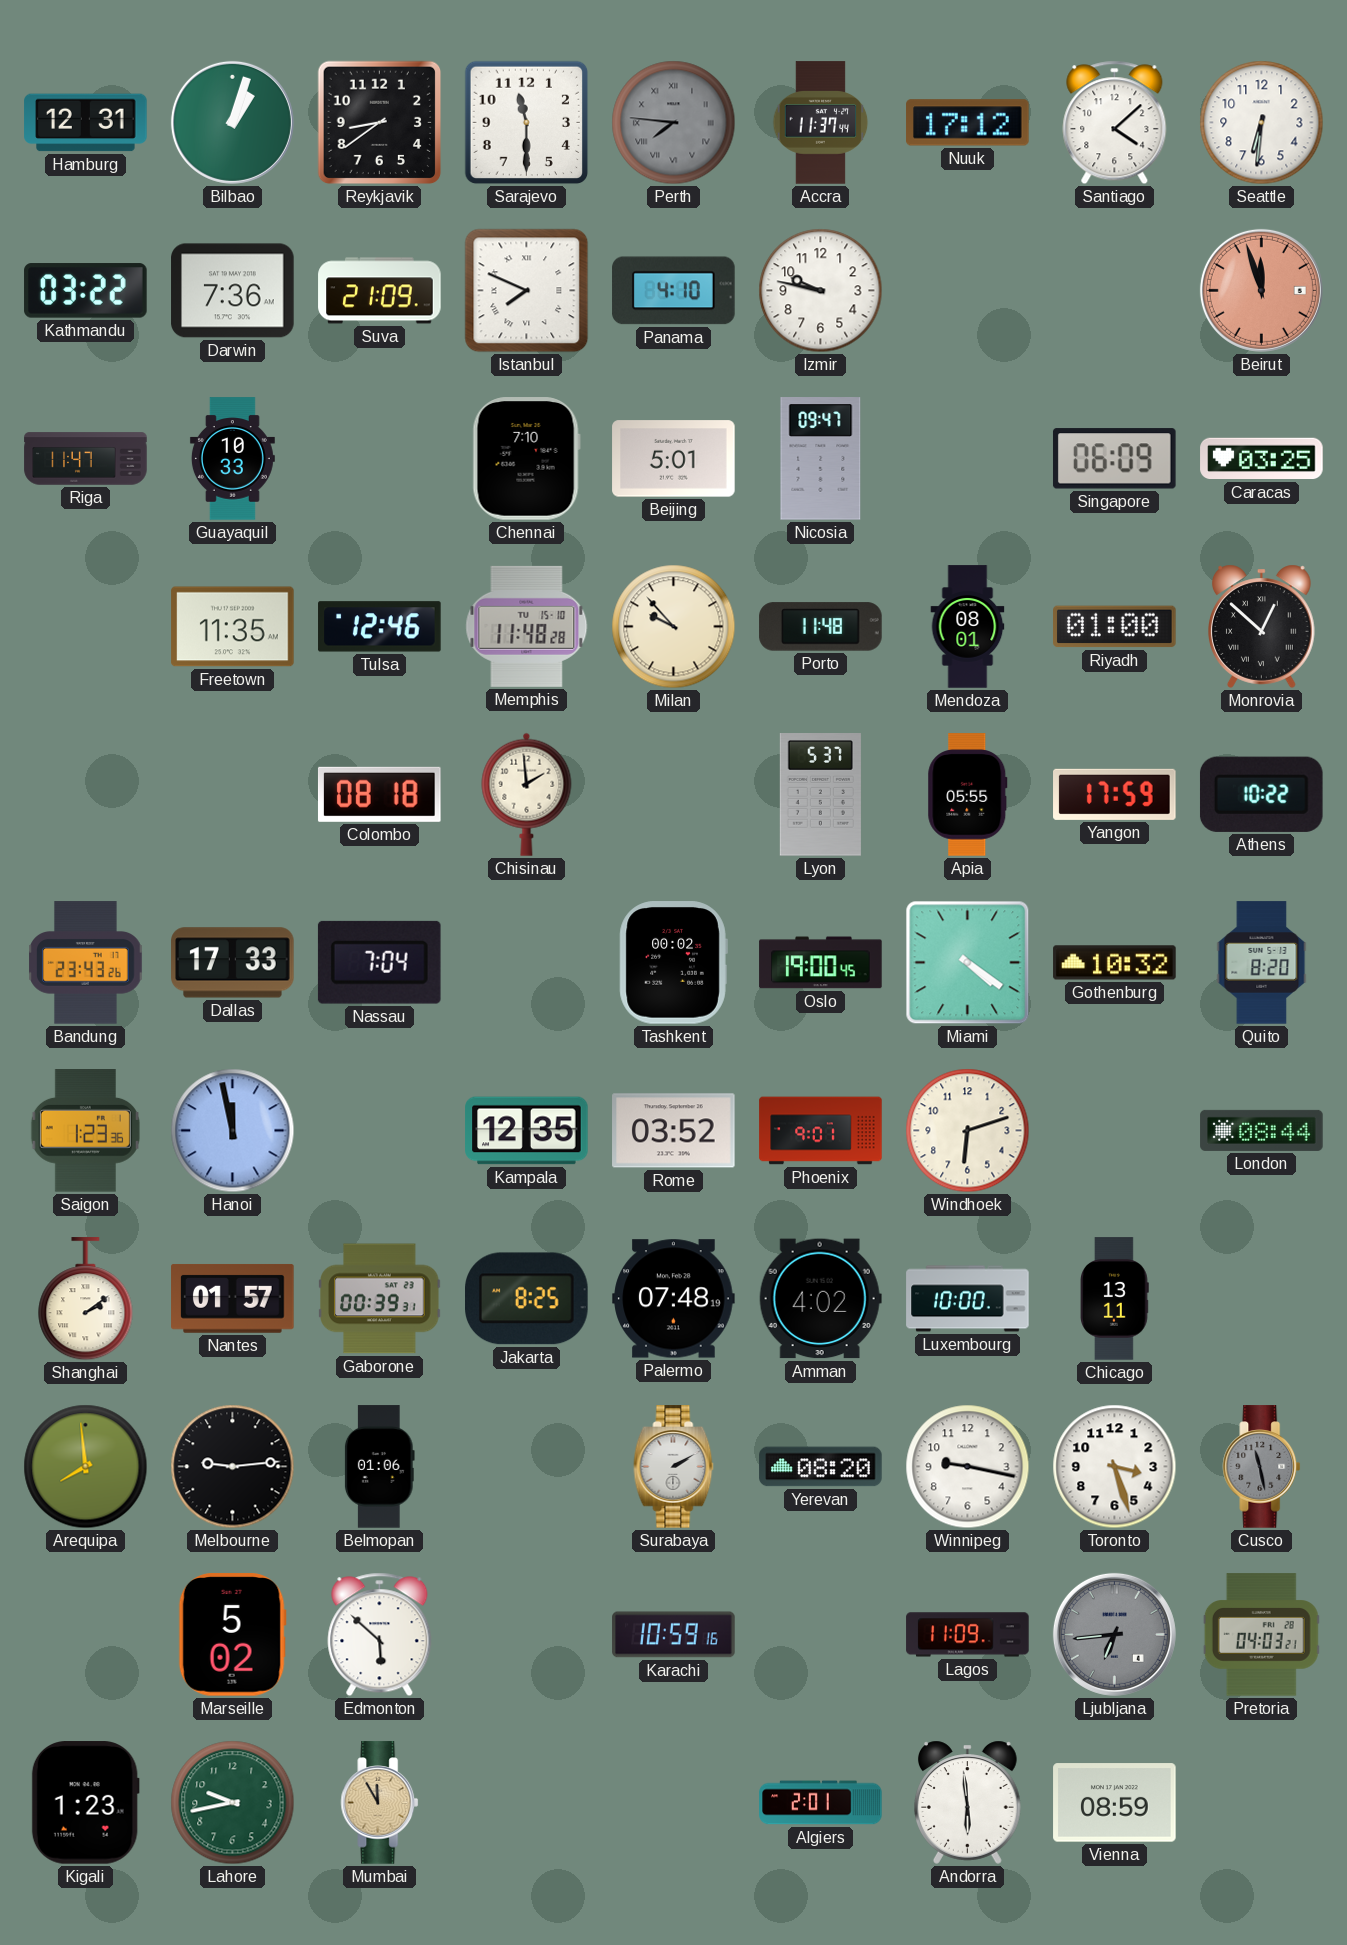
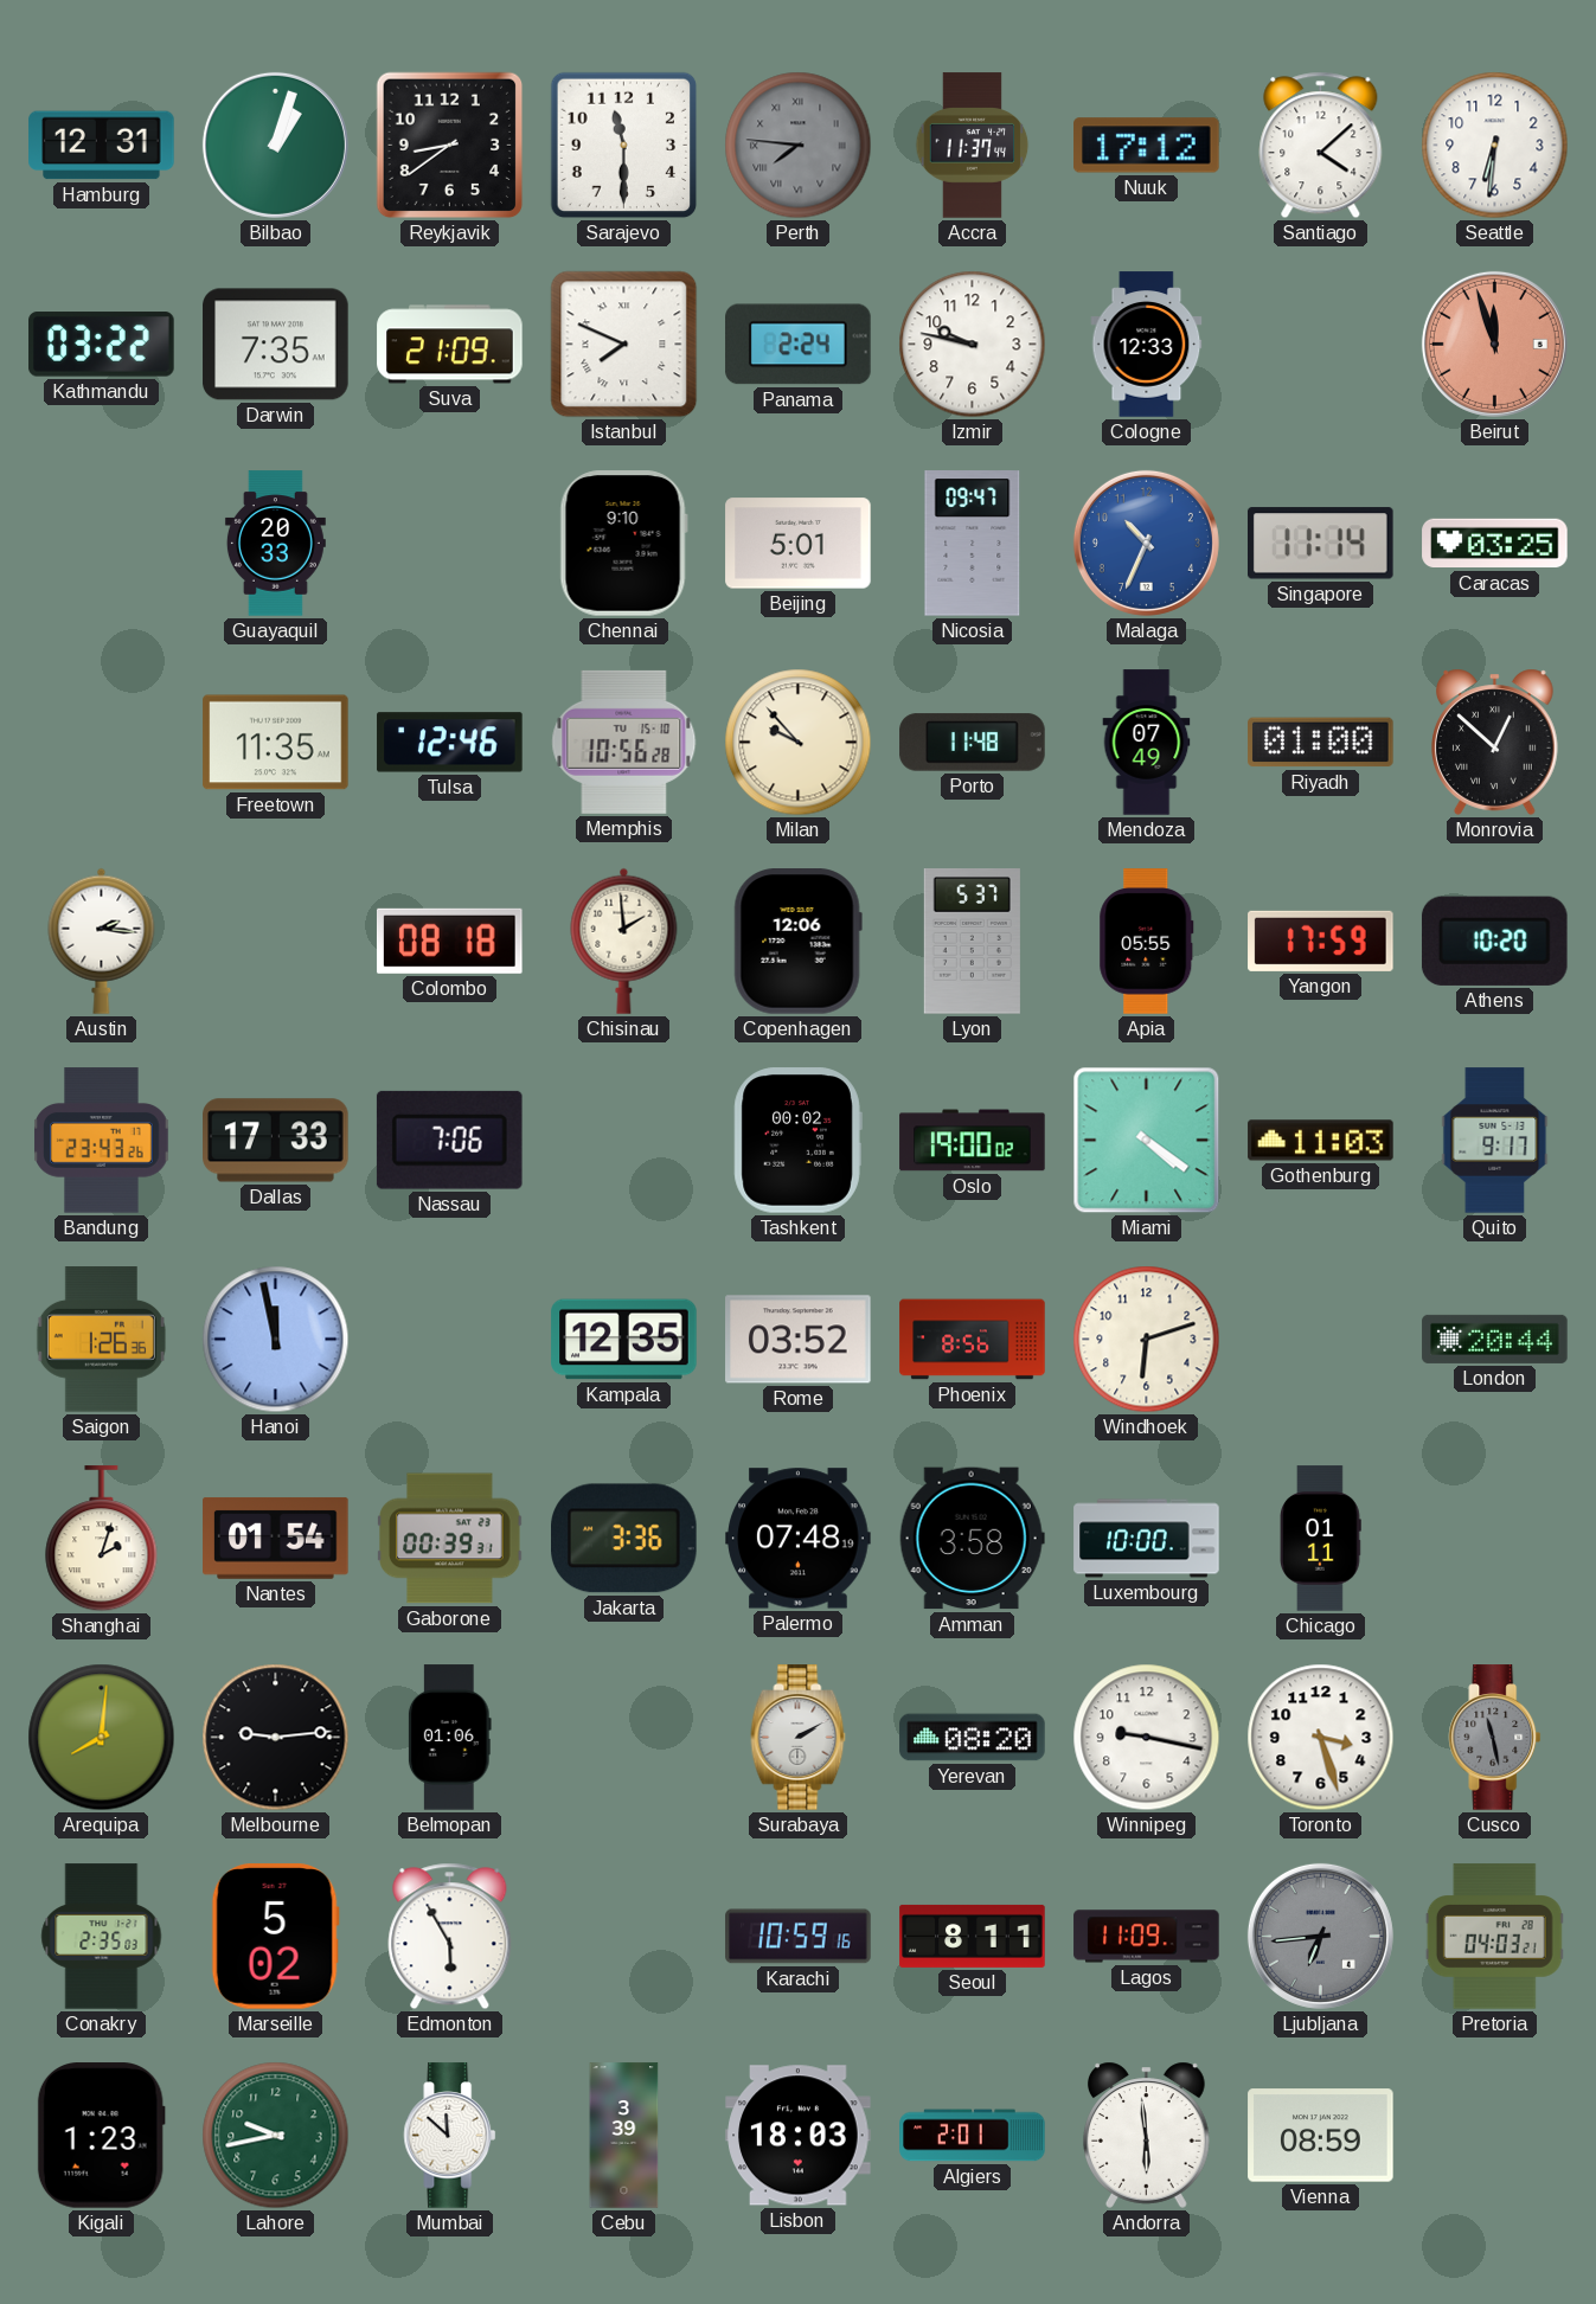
Darwin: 7:36 -> 7:35
Panama: 4:10 -> 2:24
Cologne: none -> 12:33
Riga: 11:47 -> none
Guayaquil: 10:33 -> 20:33
Chennai: 7:10 -> 9:10
Malaga: none -> 10:34
Singapore: 06:09 -> 11:14
Memphis: 11:48 -> 10:56
Mendoza: 08:01 -> 07:49
Austin: none -> 2:16
Copenhagen: none -> 12:06
Athens: 10:22 -> 10:20
Nassau: 7:04 -> 7:06
Oslo: 19:00:45 -> 19:00:02
Gothenburg: 10:32 -> 11:03
Quito: 8:20 -> 9:17
Saigon: 1:23 -> 1:26
Phoenix: 9:01 -> 8:56
London: 08:44 -> 20:44
Shanghai: 2:09 -> 2:03
Nantes: 01:57 -> 01:54
Jakarta: 8:25 -> 3:36
Amman: 4:02 -> 3:58
Chicago: 13:11 -> 01:11
Arequipa: 7:59 -> 8:01
Conakry: none -> 2:35
Edmonton: 5:52 -> 5:55
Seoul: none -> 8:11
Mumbai: 11:55 -> 11:52
Mumbai dial: champagne -> white
Cebu: none -> 3:39
Lisbon: none -> 18:03
